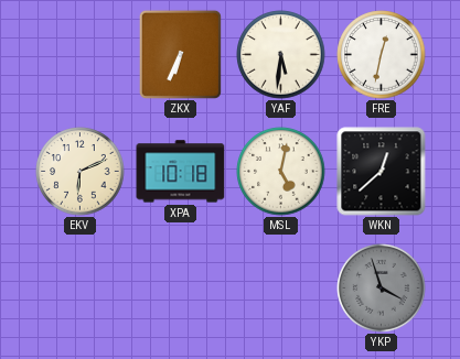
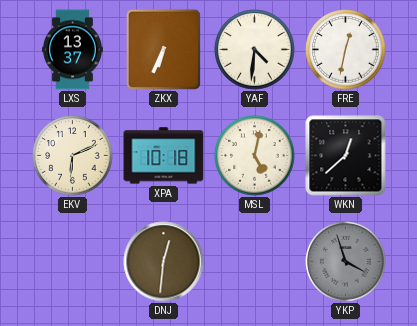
LXS: none -> 13:37
YAF: 5:31 -> 4:31
DNJ: none -> 12:31
